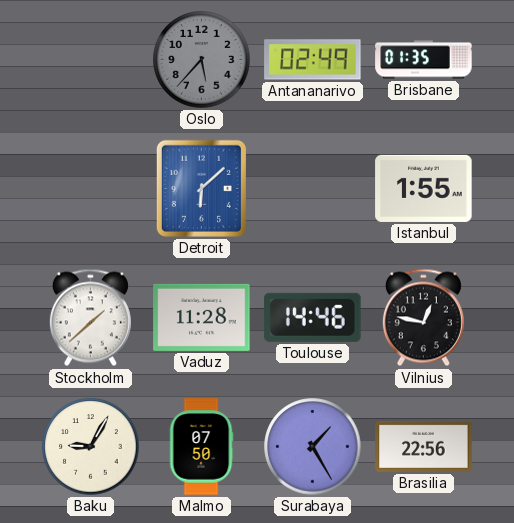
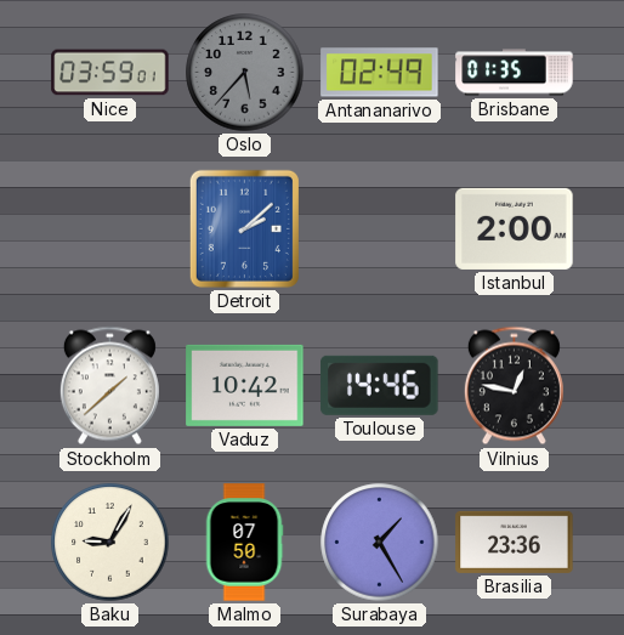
Nice: none -> 03:59
Detroit: 6:08 -> 2:08
Istanbul: 1:55 -> 2:00
Vaduz: 11:28 -> 10:42
Brasilia: 22:56 -> 23:36
